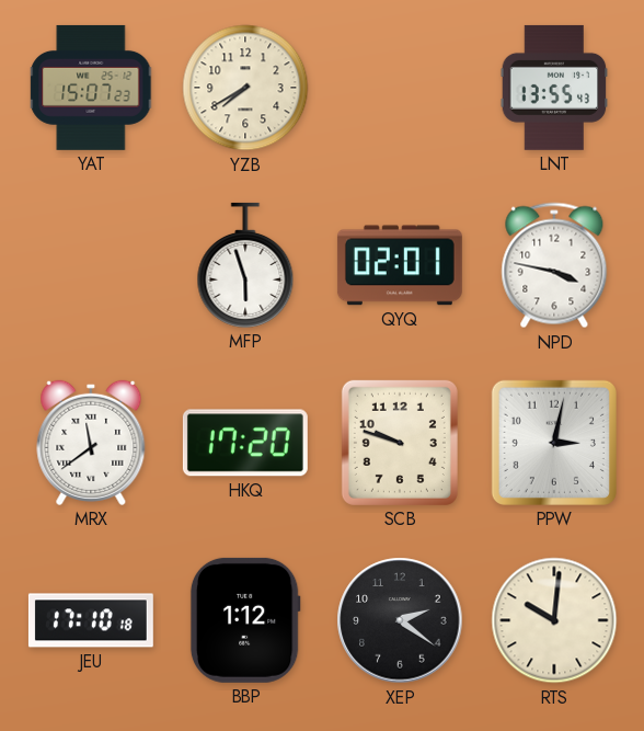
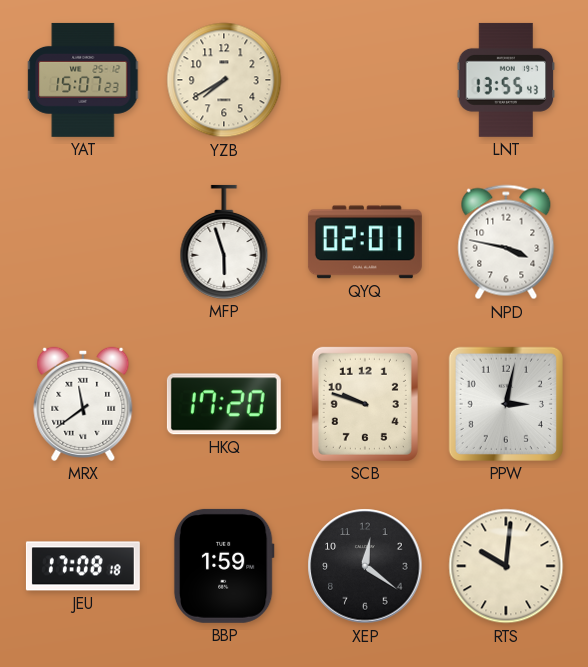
JEU: 17:10 -> 17:08
BBP: 1:12 -> 1:59
XEP: 2:21 -> 12:21
